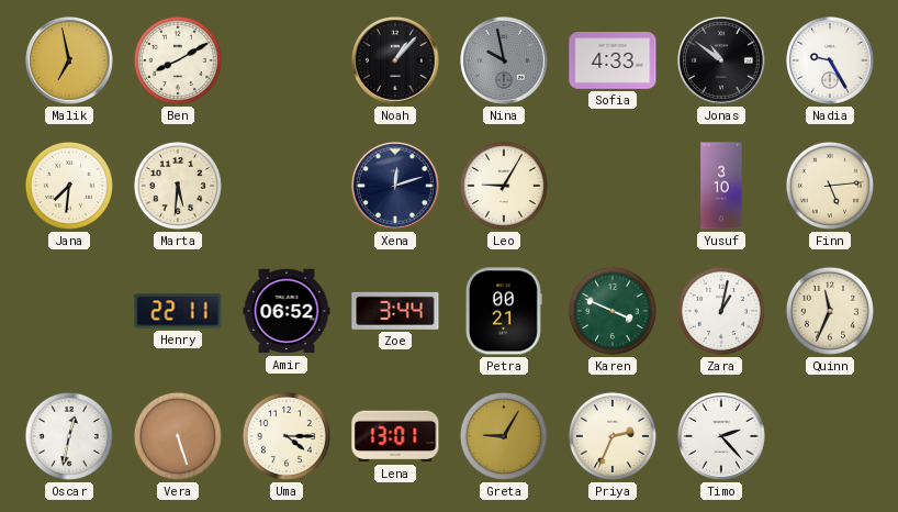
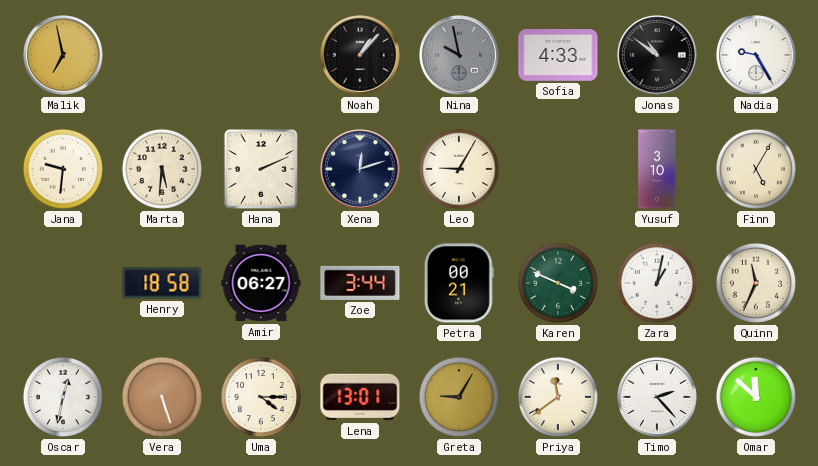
Ben: 8:10 -> none
Jana: 7:31 -> 9:31
Hana: none -> 2:11
Finn: 5:14 -> 5:05
Henry: 22:11 -> 18:58
Amir: 06:52 -> 06:27
Priya: 2:34 -> 11:39
Omar: none -> 11:52
